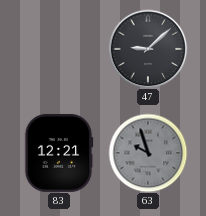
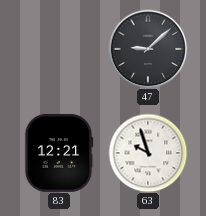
63 dial: grey -> white
